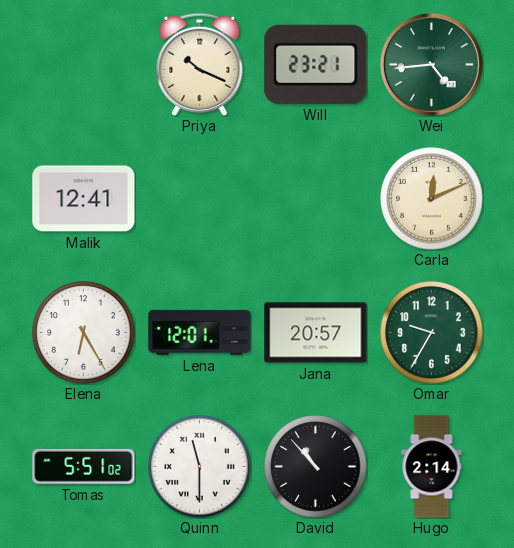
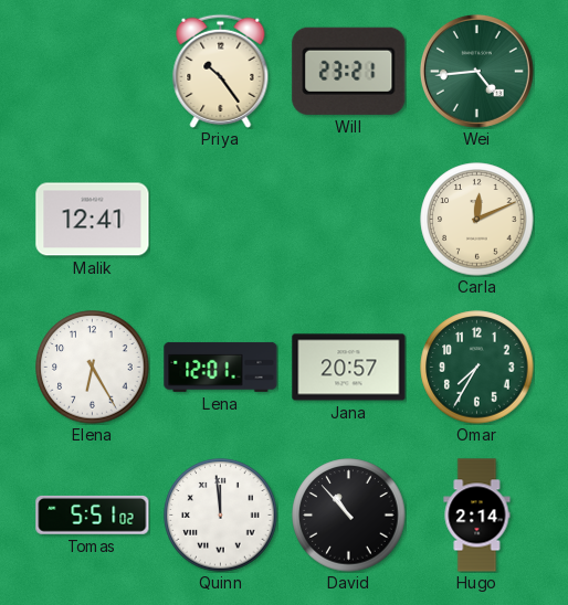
Priya: 10:19 -> 10:24
Omar: 9:35 -> 7:35
Quinn: 11:30 -> 11:59
